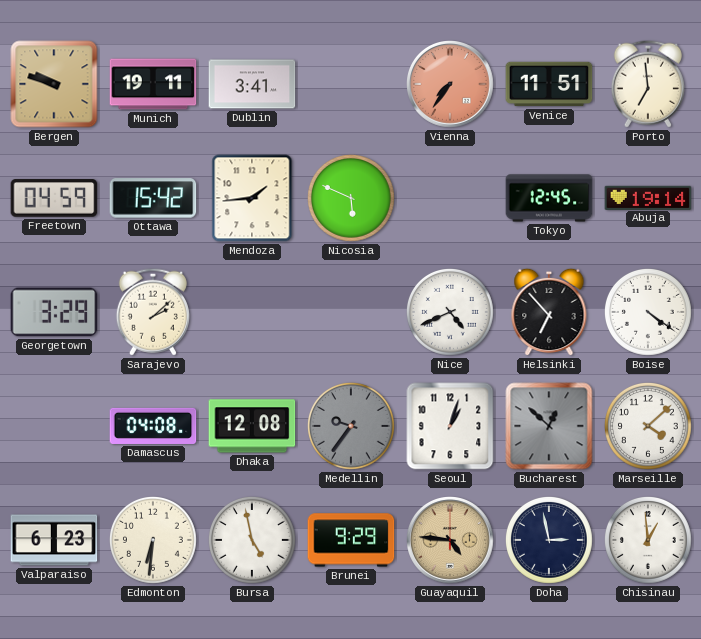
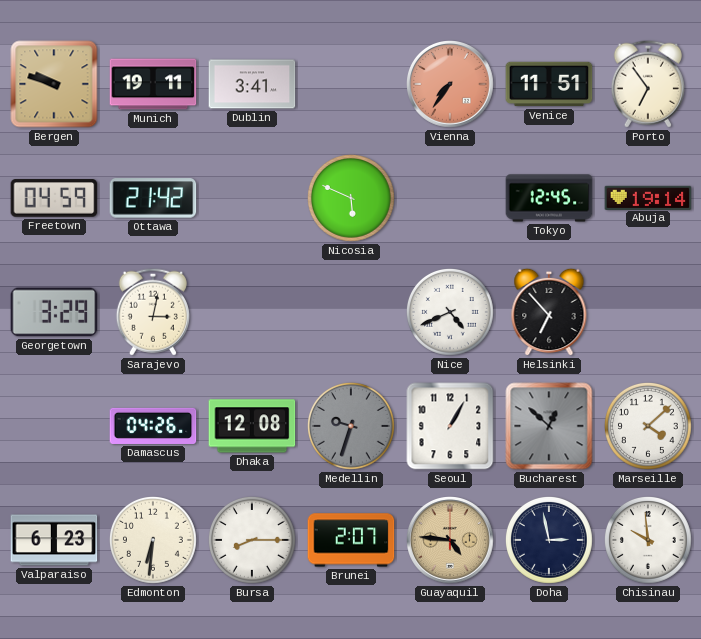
Porto: 6:59 -> 6:54
Ottawa: 15:42 -> 21:42
Mendoza: 1:44 -> none
Sarajevo: 2:08 -> 3:02
Boise: 4:21 -> none
Damascus: 04:08 -> 04:26
Medellin: 9:36 -> 9:33
Seoul: 1:03 -> 1:05
Bursa: 4:58 -> 8:15
Brunei: 9:29 -> 2:07
Chisinau: 12:59 -> 9:59
